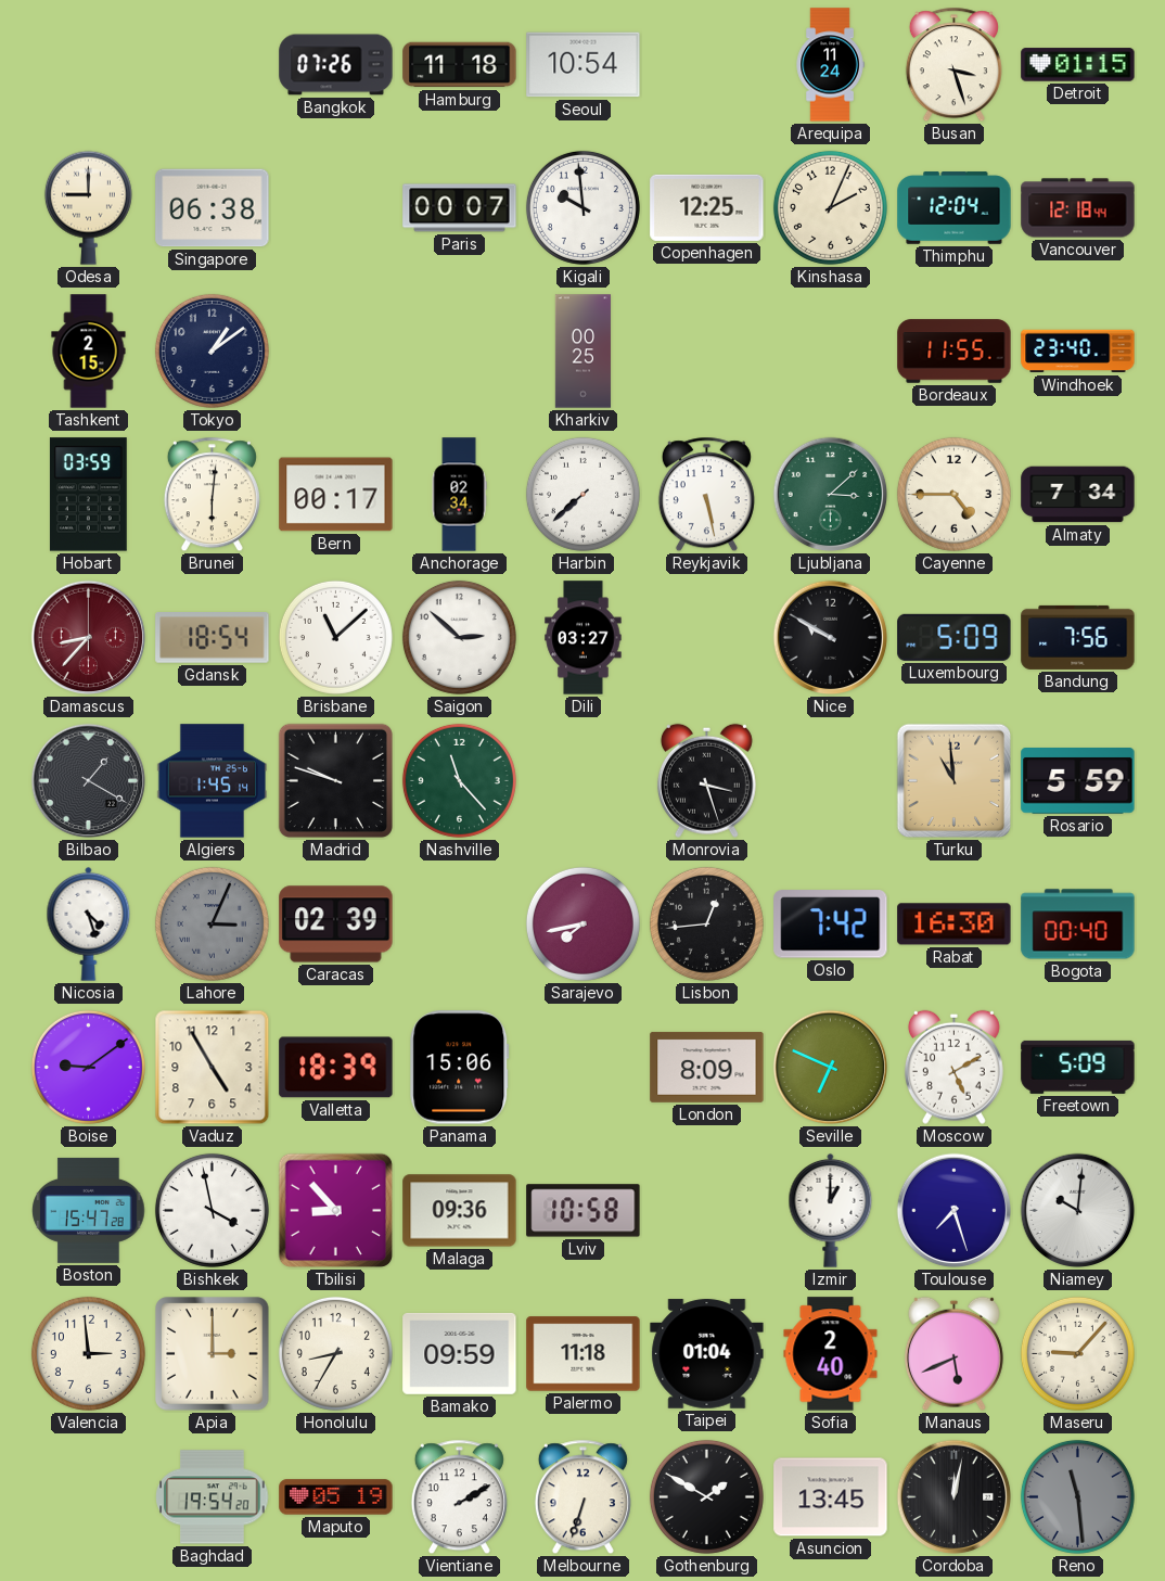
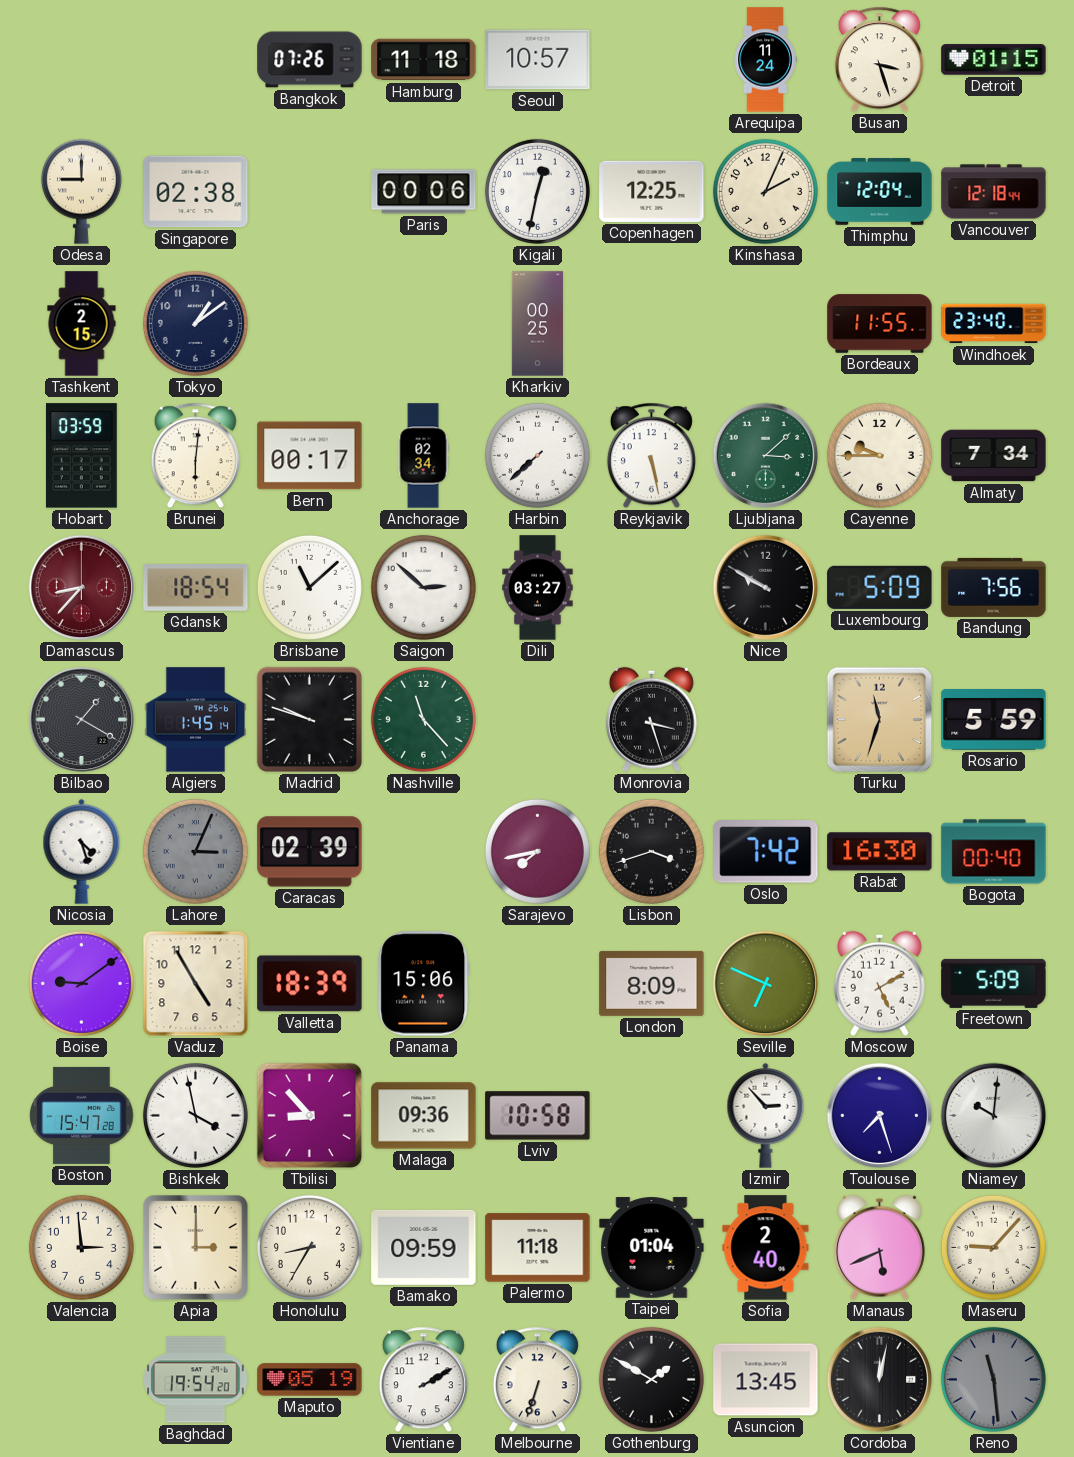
Seoul: 10:54 -> 10:57
Singapore: 06:38 -> 02:38
Paris: 00:07 -> 00:06
Kigali: 9:59 -> 12:32
Cayenne: 4:45 -> 9:45
Turku: 10:59 -> 11:33
Lisbon: 12:44 -> 3:42
Izmir: 1:00 -> 2:53
